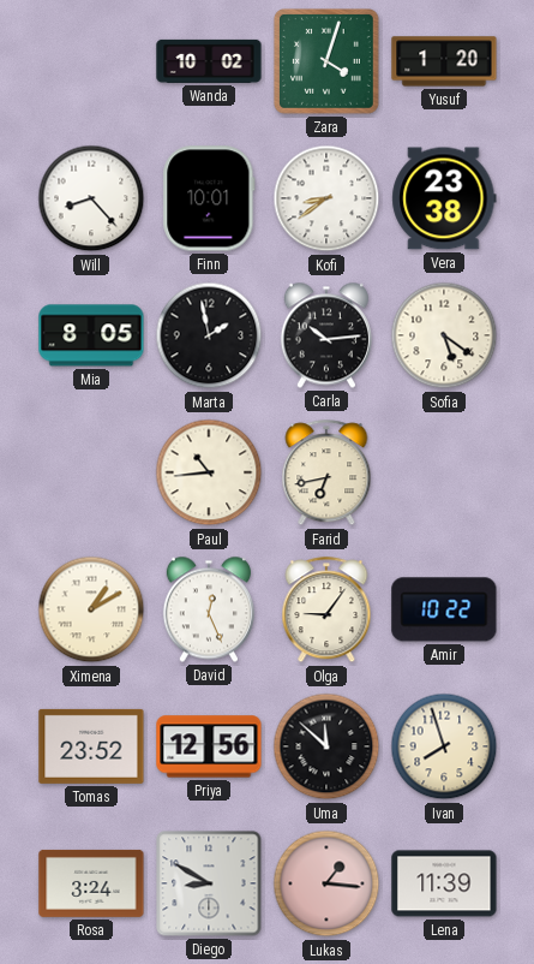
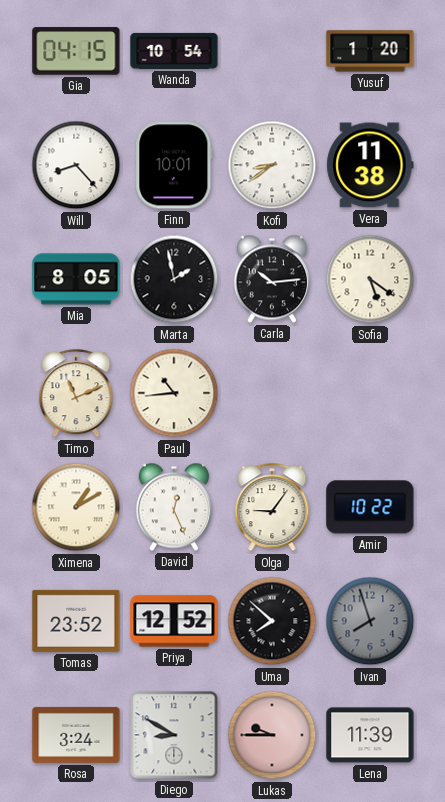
Gia: none -> 04:15
Wanda: 10:02 -> 10:54
Zara: 4:03 -> none
Vera: 23:38 -> 11:38
Timo: none -> 11:11
Farid: 6:43 -> none
Priya: 12:56 -> 12:52
Uma: 11:52 -> 7:52
Ivan dial: cream -> grey
Lukas: 1:16 -> 9:45
